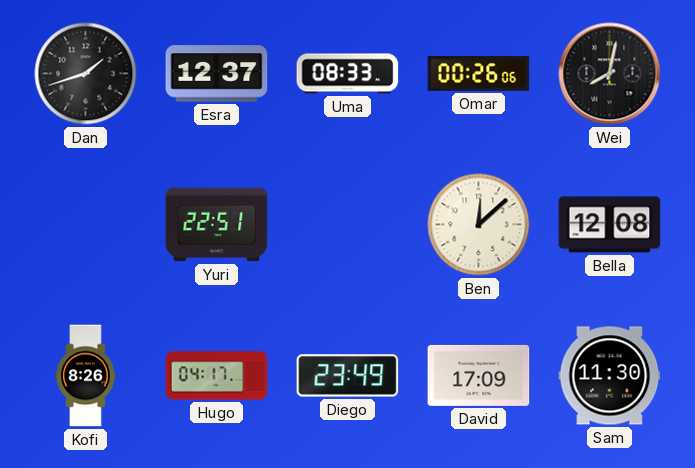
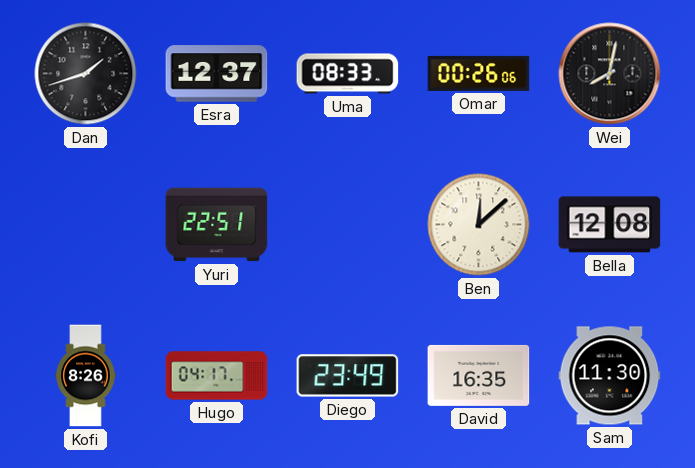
David: 17:09 -> 16:35
